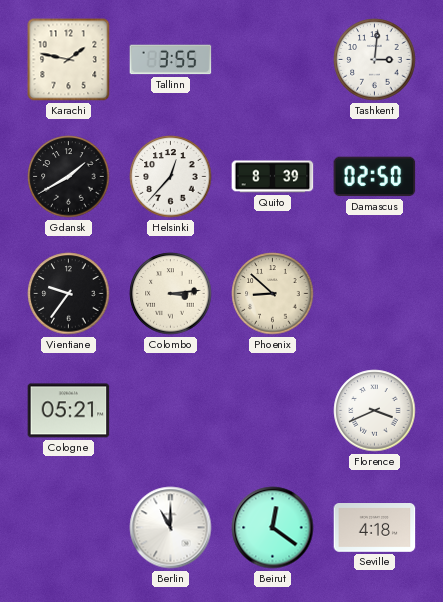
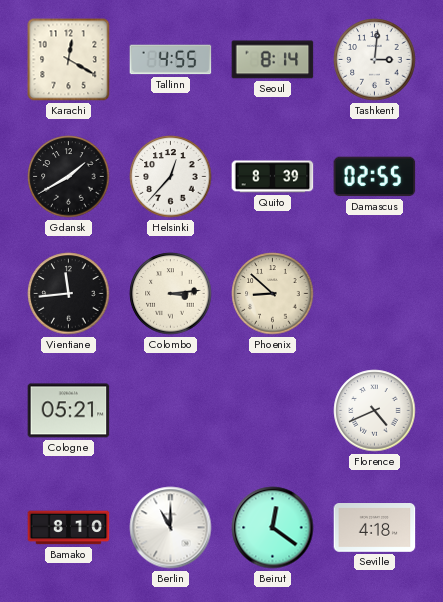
Karachi: 1:47 -> 12:20
Tallinn: 3:55 -> 4:55
Seoul: none -> 8:14
Damascus: 02:50 -> 02:55
Vientiane: 9:36 -> 11:44
Florence: 3:41 -> 4:41
Bamako: none -> 8:10
